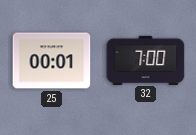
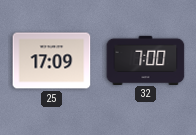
25: 00:01 -> 17:09
